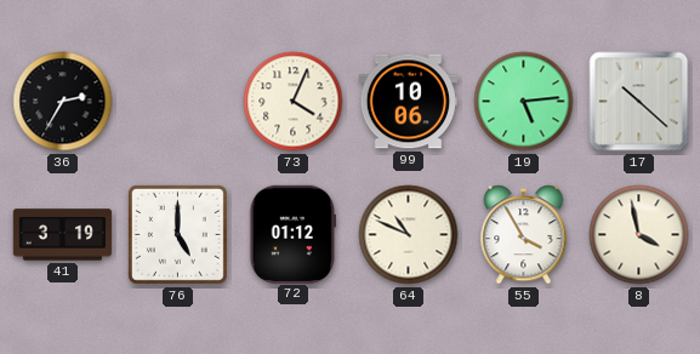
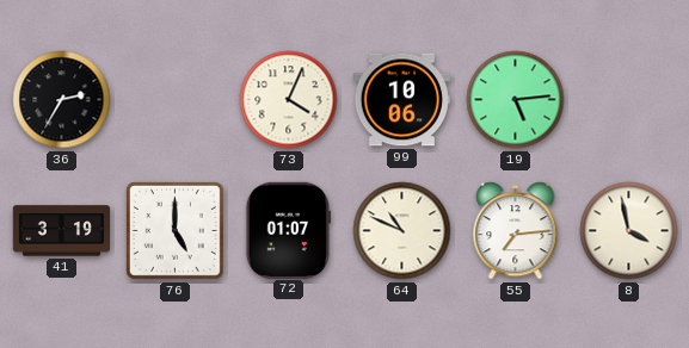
17: 10:22 -> none
72: 01:12 -> 01:07
55: 3:55 -> 7:14
